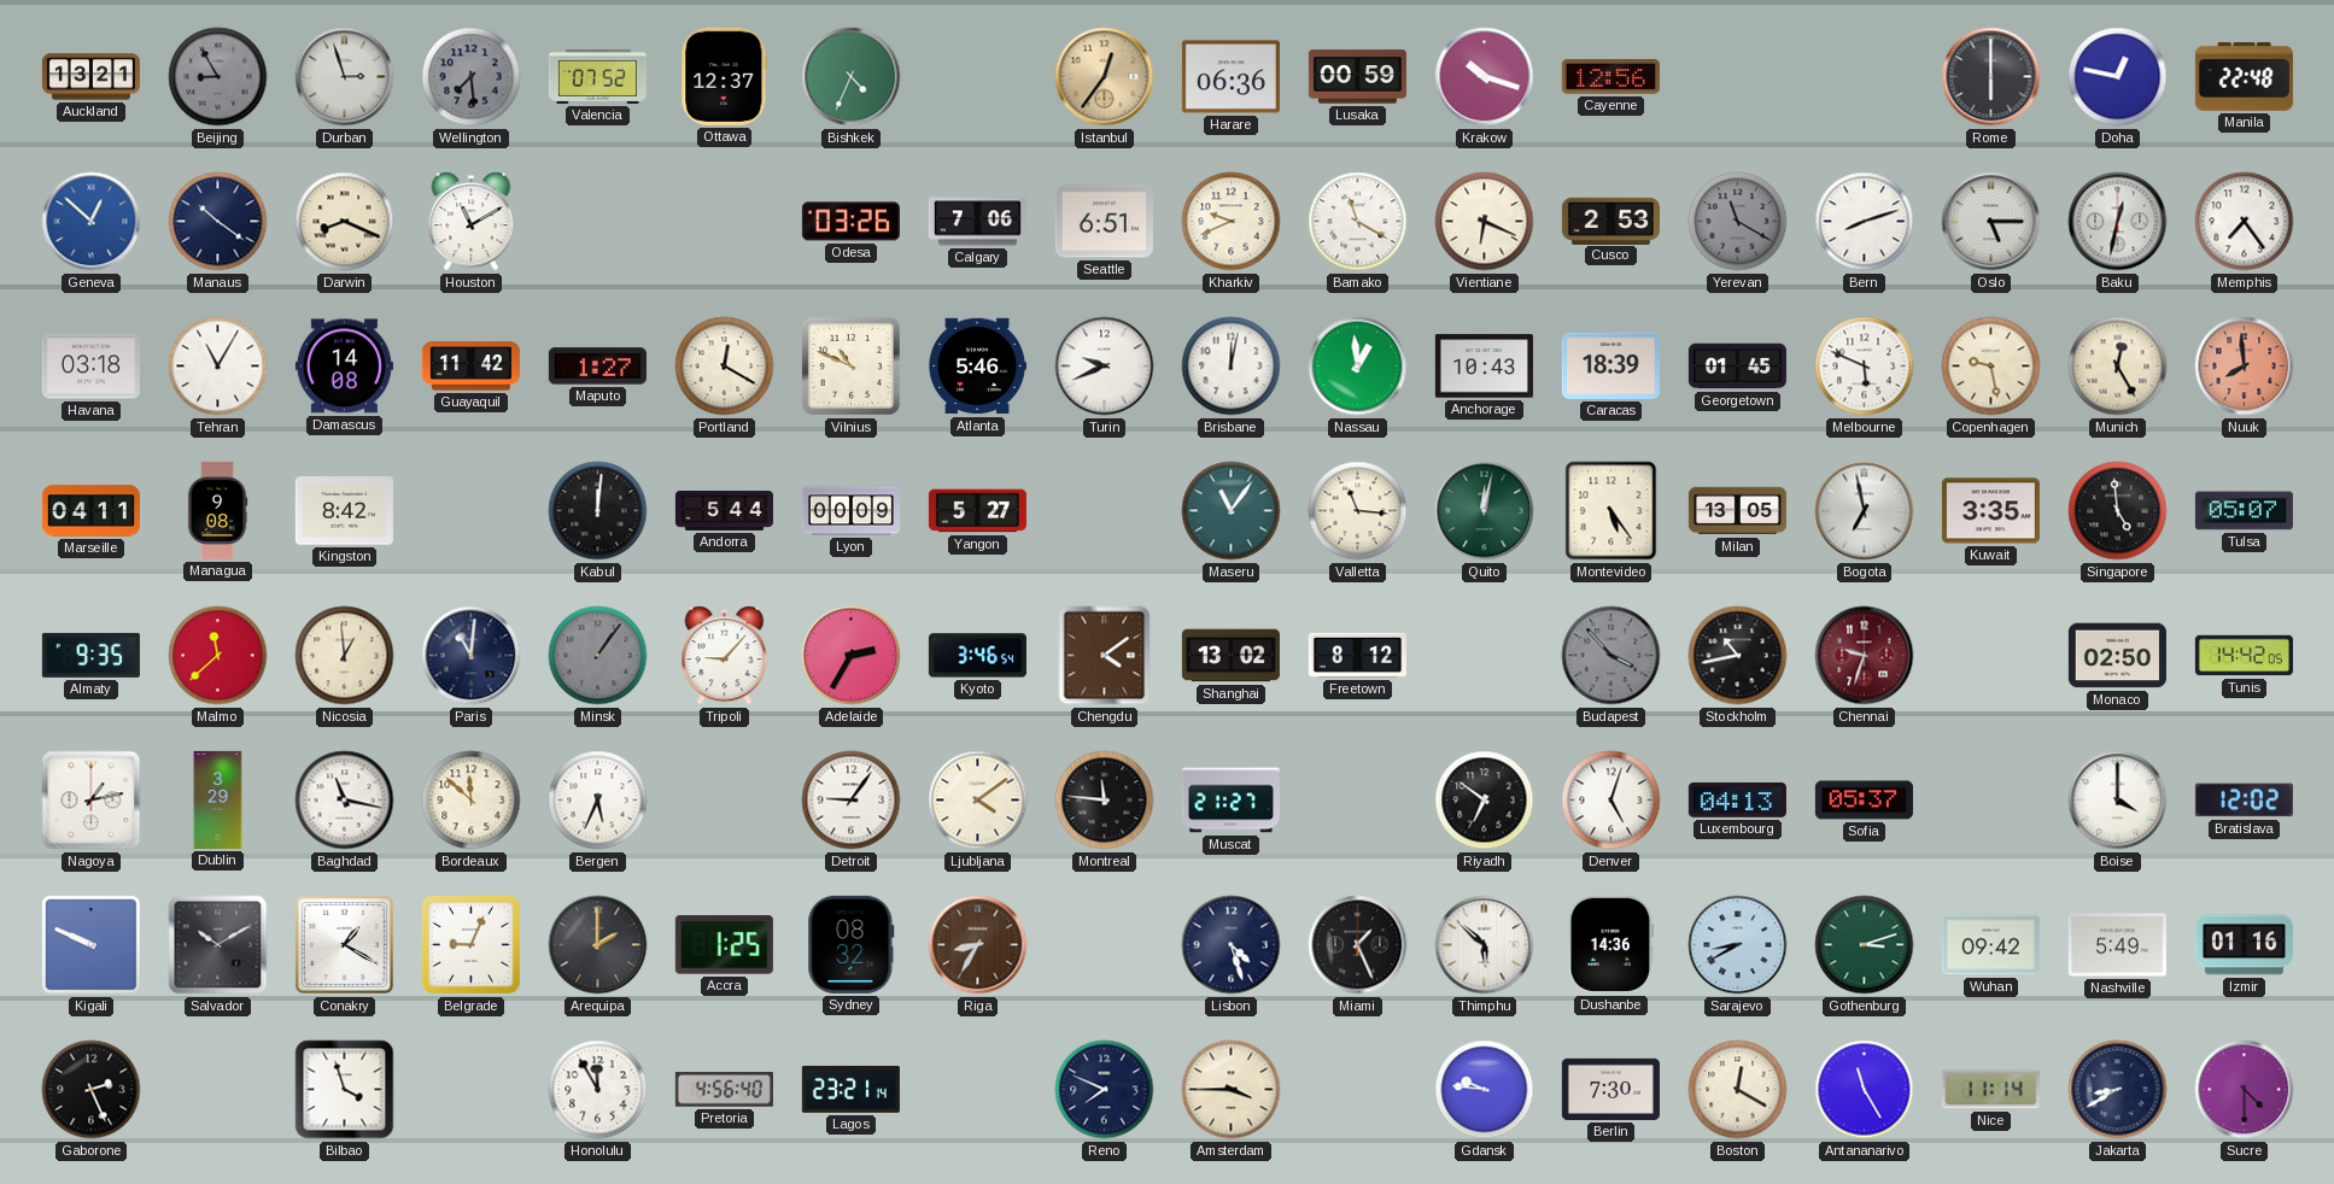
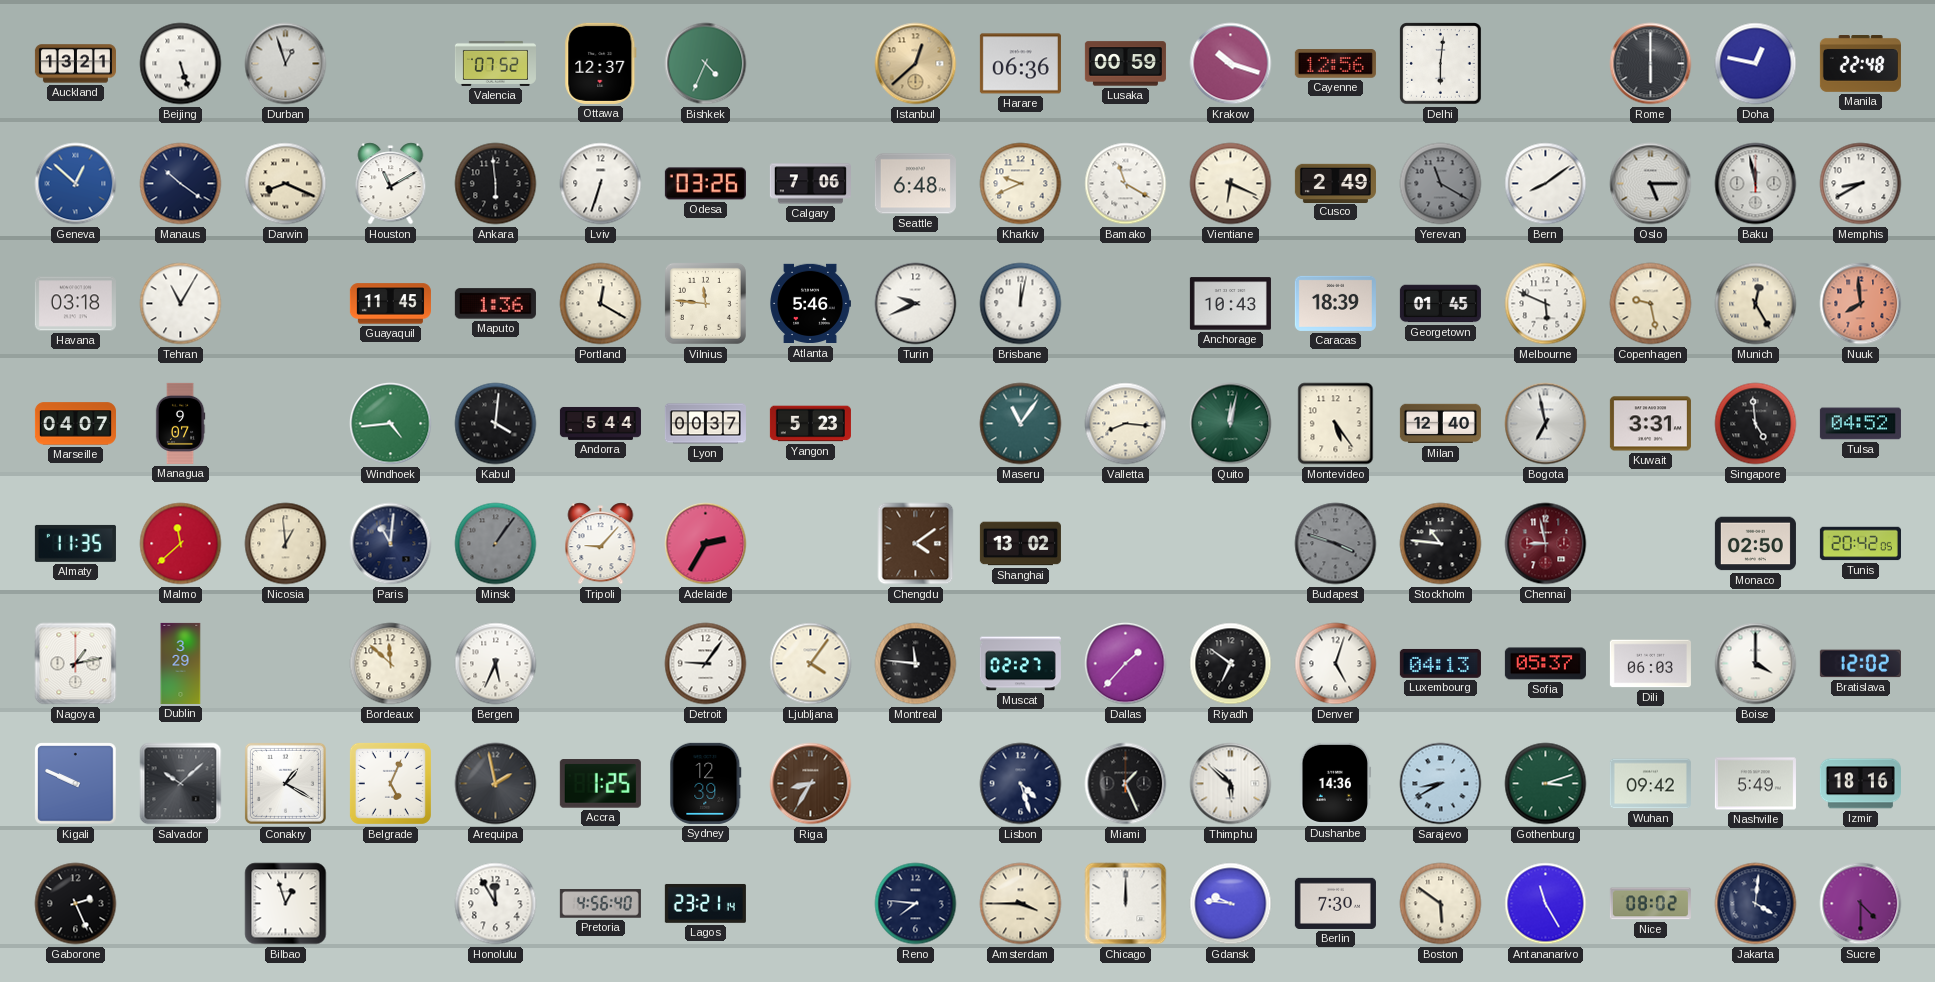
Beijing: 8:55 -> 5:27
Beijing dial: grey -> white
Durban: 2:57 -> 12:57
Wellington: 7:29 -> none
Istanbul: 12:36 -> 12:38
Delhi: none -> 6:01
Ankara: none -> 5:59
Lviv: none -> 6:33
Seattle: 6:51 -> 6:48
Cusco: 2:53 -> 2:49
Bern: 8:12 -> 8:09
Baku: 12:32 -> 11:58
Memphis: 7:24 -> 8:40
Damascus: 14:08 -> none
Guayaquil: 11:42 -> 11:45
Maputo: 1:27 -> 1:36
Vilnius: 10:49 -> 11:46
Nassau: 12:59 -> none
Marseille: 04:11 -> 04:07
Managua: 9:08 -> 9:07
Kingston: 8:42 -> none
Windhoek: none -> 4:44
Kabul: 12:01 -> 4:01
Lyon: 00:09 -> 00:37
Yangon: 5:27 -> 5:23
Valletta: 11:16 -> 8:16
Milan: 13:05 -> 12:40
Kuwait: 3:35 -> 3:31
Tulsa: 05:07 -> 04:52
Almaty: 9:35 -> 11:35
Kyoto: 3:46 -> none
Freetown: 8:12 -> none
Budapest: 3:53 -> 3:48
Stockholm: 10:43 -> 10:46
Chennai: 9:33 -> 8:58
Tunis: 14:42 -> 20:42
Baghdad: 11:17 -> none
Ljubljana: 4:09 -> 4:06
Muscat: 21:27 -> 02:27
Dallas: none -> 1:37
Dili: none -> 06:03
Salvador: 10:10 -> 10:08
Belgrade: 9:04 -> 5:04
Arequipa: 2:00 -> 1:58
Sydney: 08:32 -> 12:39
Izmir: 01:16 -> 18:16
Bilbao: 3:57 -> 12:57
Reno: 7:49 -> 7:46
Chicago: none -> 12:00
Boston: 12:20 -> 5:51
Nice: 11:14 -> 08:02
Jakarta: 8:40 -> 4:01
